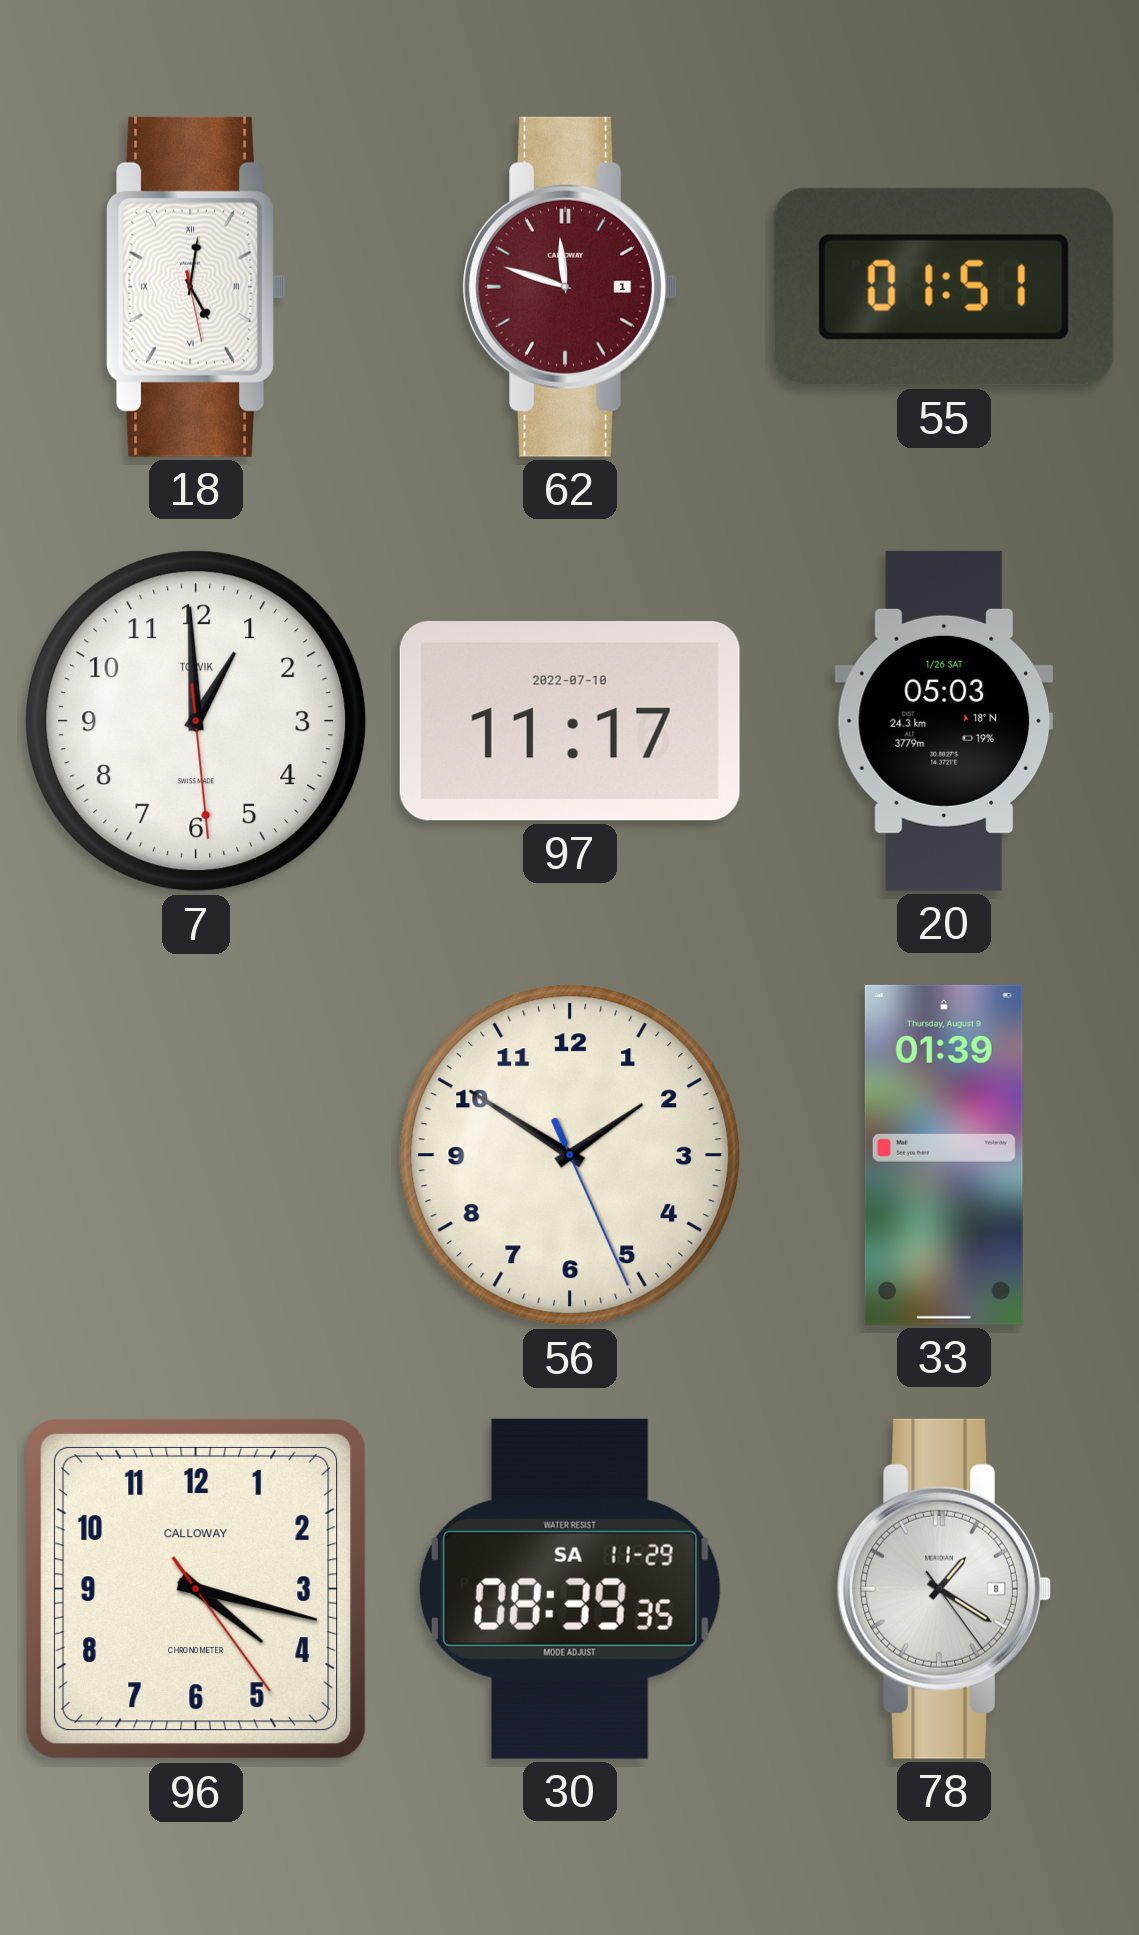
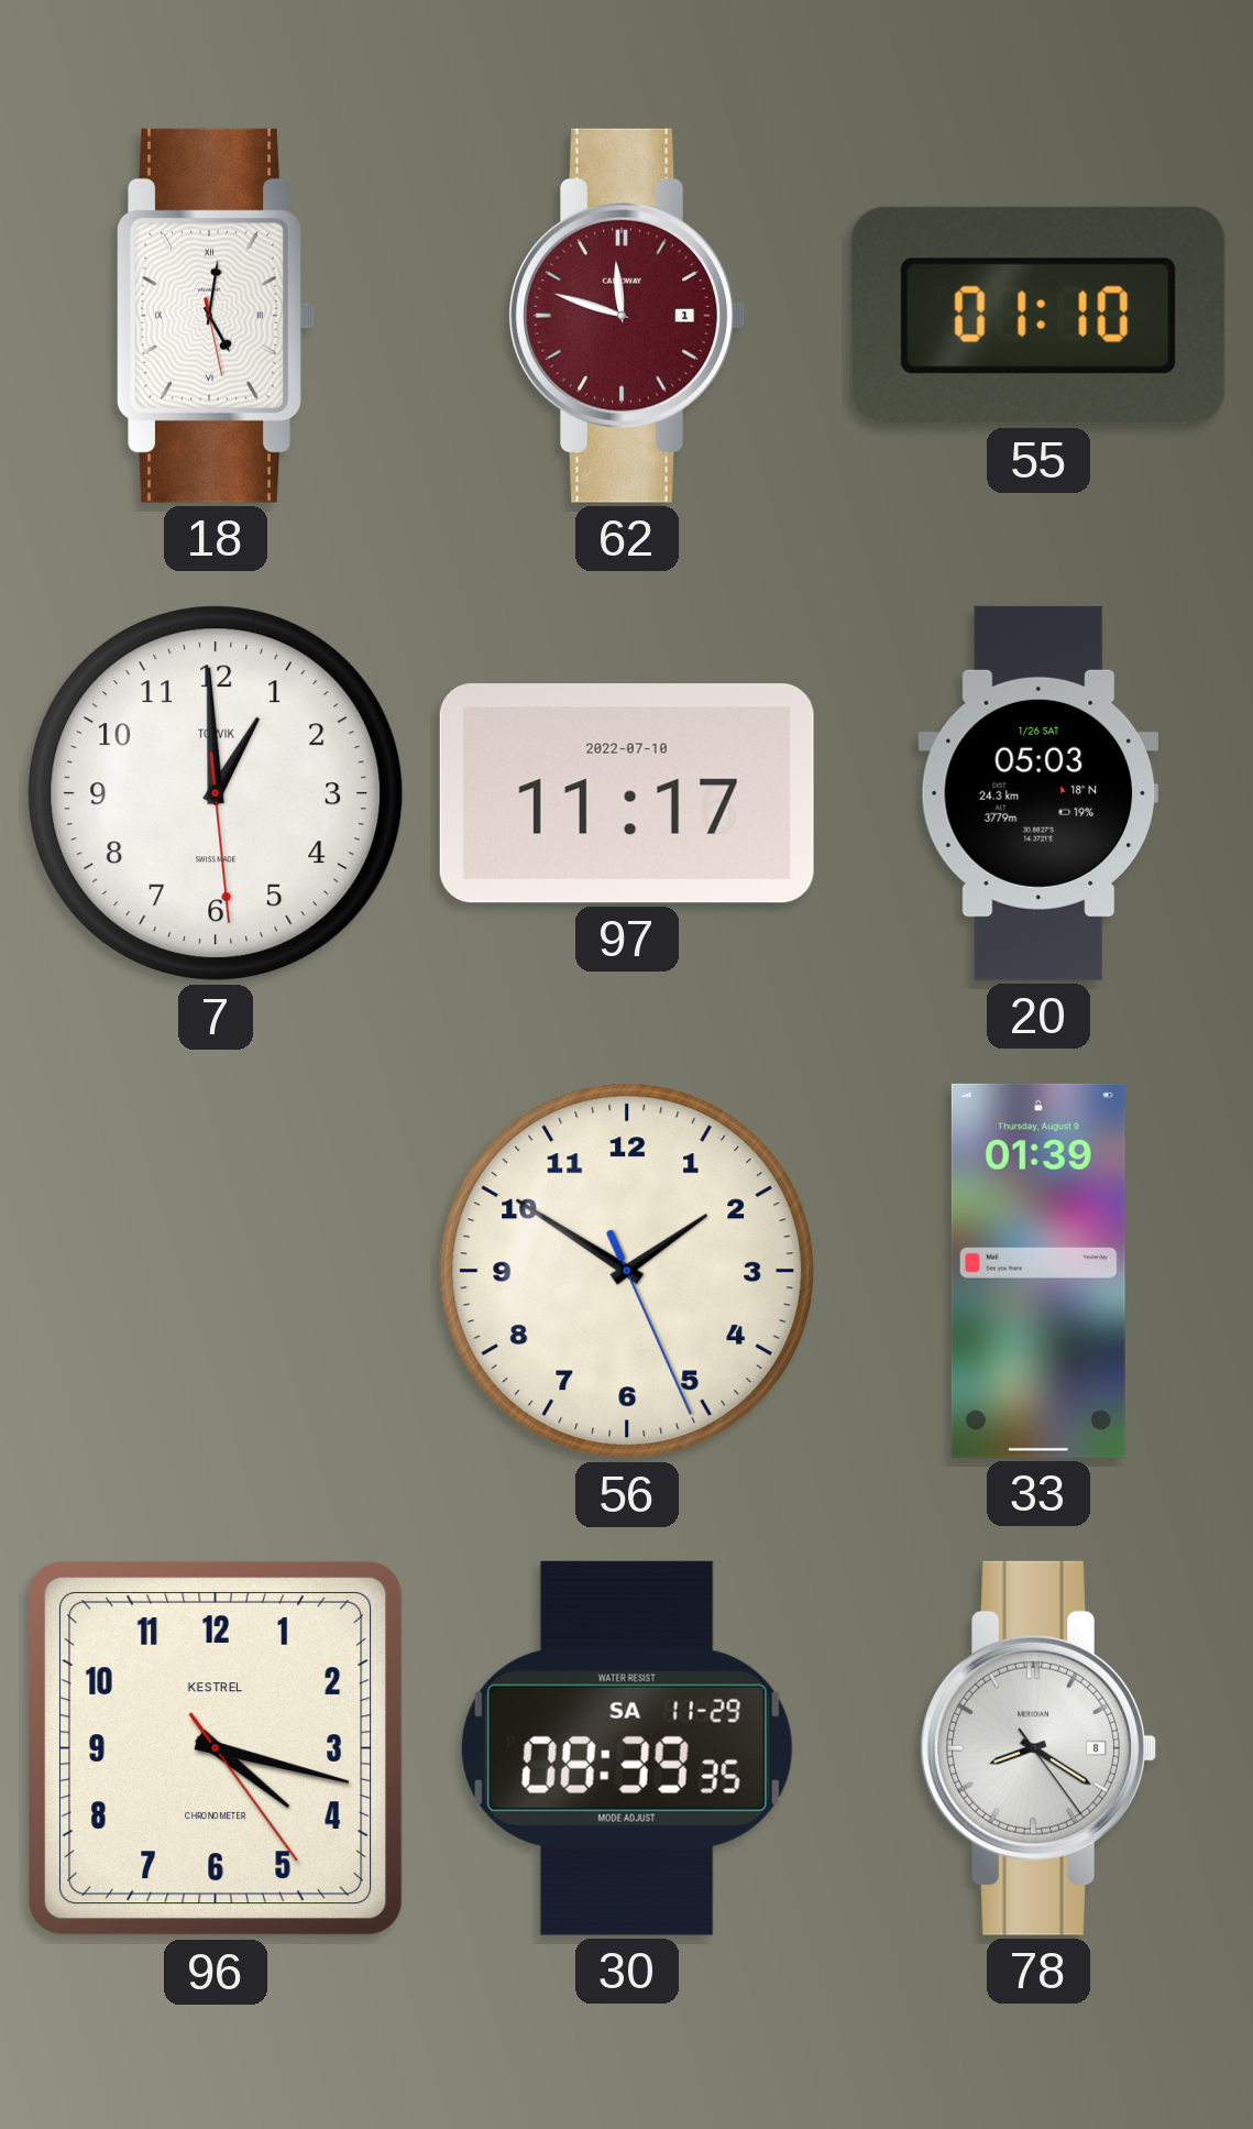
55: 01:51 -> 01:10
96 brand: CALLOWAY -> KESTREL
78: 1:20 -> 8:20
